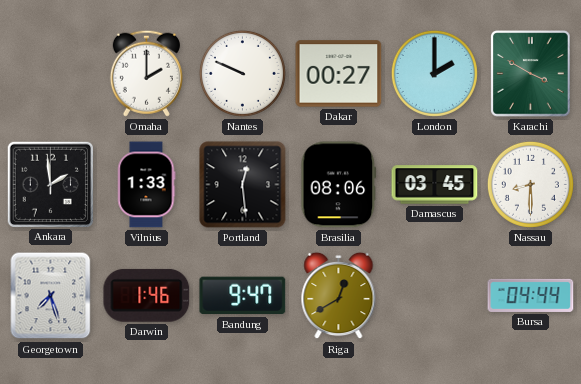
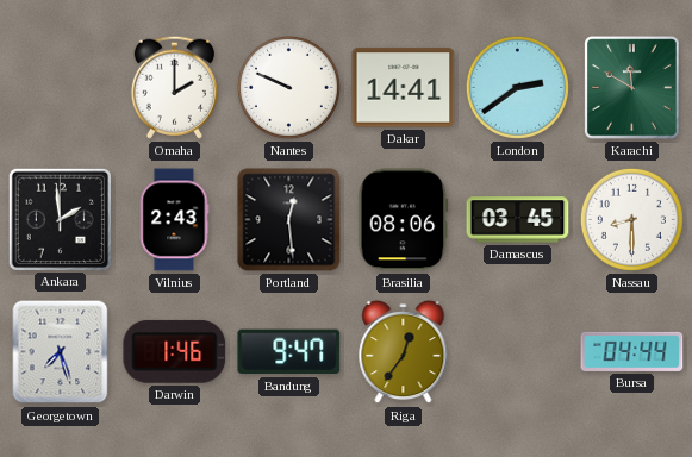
Dakar: 00:27 -> 14:41
London: 2:00 -> 2:39
Karachi: 3:50 -> 11:50
Vilnius: 1:33 -> 2:43
Riga: 12:40 -> 12:36
